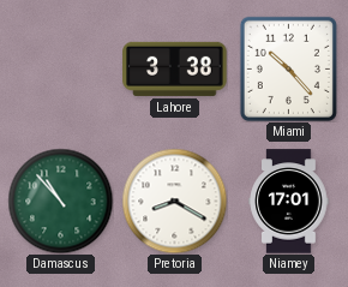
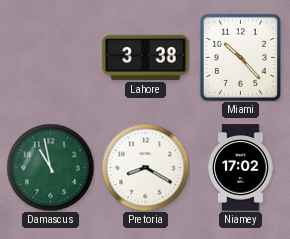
Damascus: 10:53 -> 10:58
Niamey: 17:01 -> 17:02
